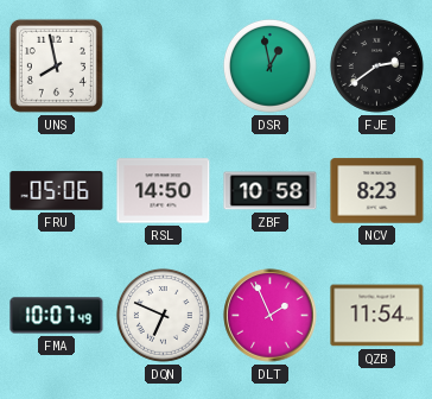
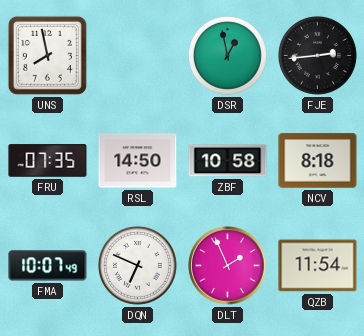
FJE: 2:39 -> 2:44
FRU: 05:06 -> 07:35
NCV: 8:23 -> 8:18
